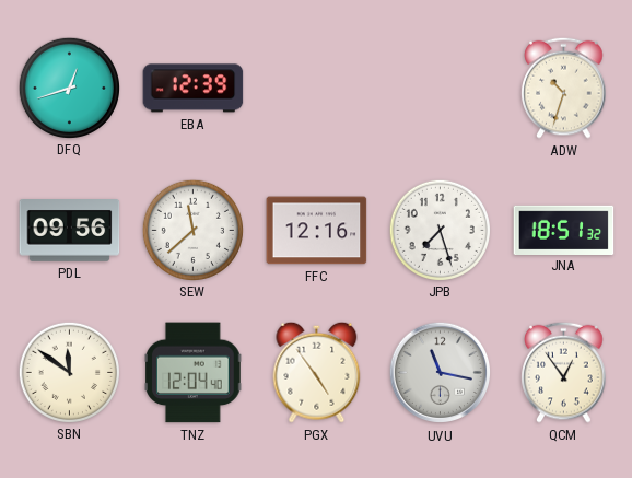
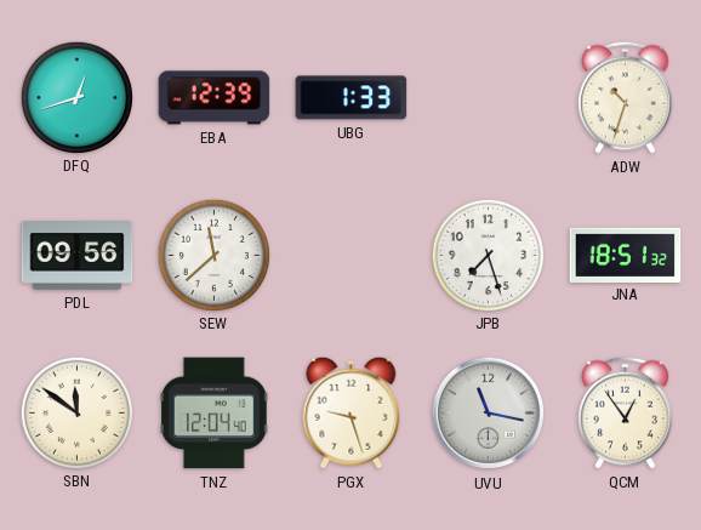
UBG: none -> 1:33
FFC: 12:16 -> none
PGX: 4:54 -> 9:27
